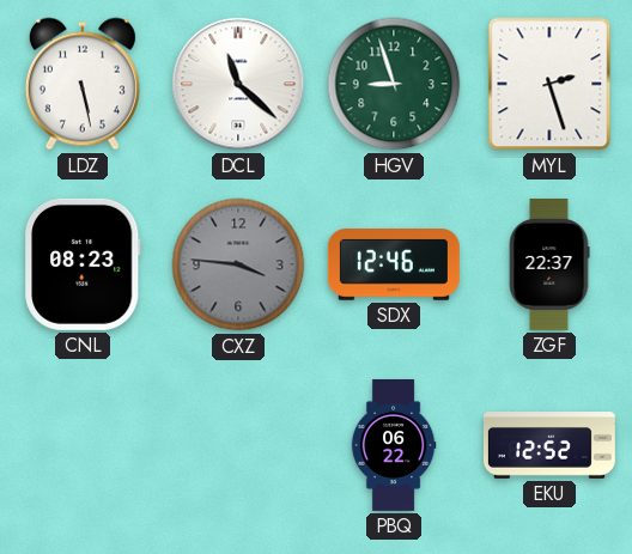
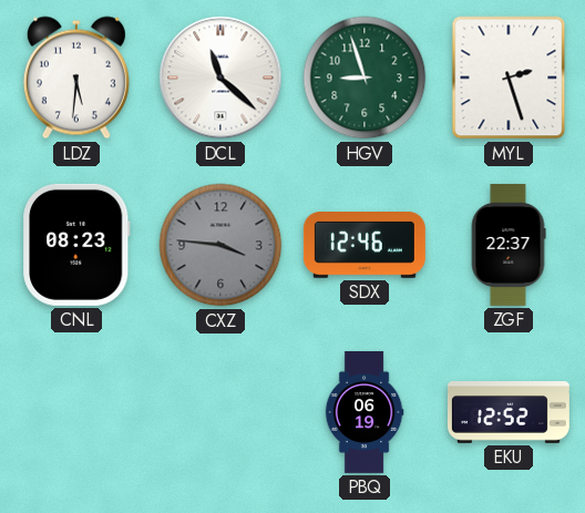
LDZ: 5:28 -> 5:31
PBQ: 06:22 -> 06:19
